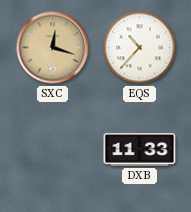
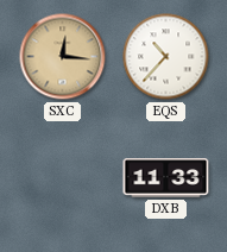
SXC: 12:18 -> 12:16
